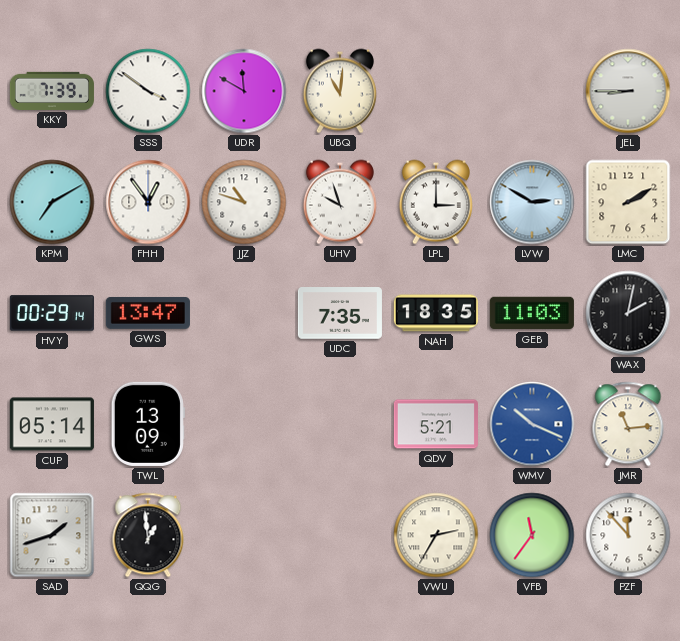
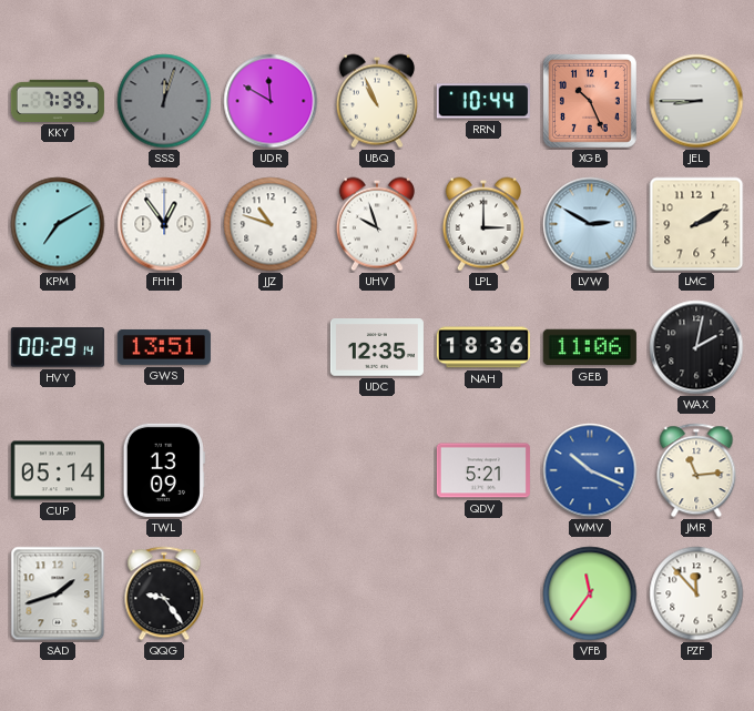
SSS: 3:51 -> 12:03
SSS dial: white -> grey
UBQ: 11:01 -> 10:56
RRN: none -> 10:44
XGB: none -> 10:26
GWS: 13:47 -> 13:51
UDC: 7:35 -> 12:35
NAH: 18:35 -> 18:36
GEB: 11:03 -> 11:06
QQG: 12:59 -> 9:24
VWU: 2:35 -> none
